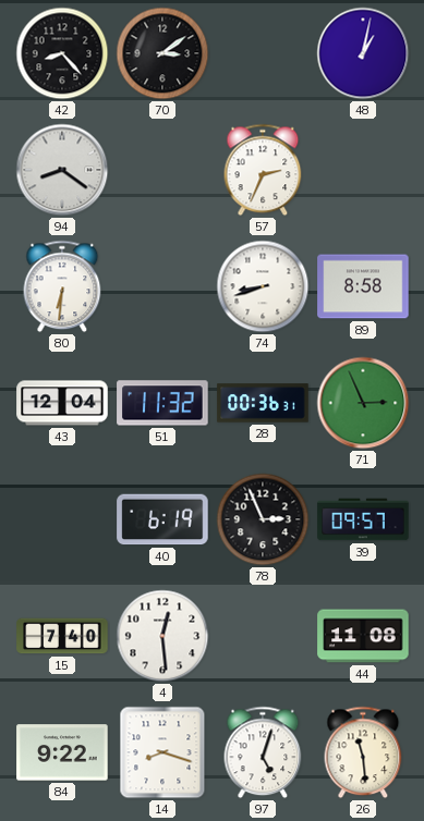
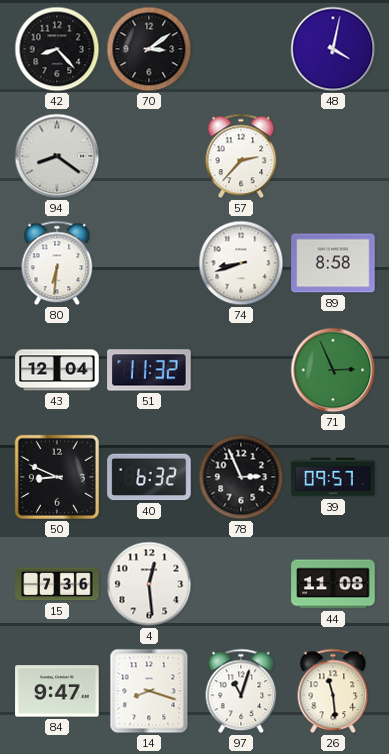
48: 1:02 -> 4:02
57: 2:34 -> 2:37
28: 00:36 -> none
50: none -> 8:49
40: 6:19 -> 6:32
15: 7:40 -> 7:36
84: 9:22 -> 9:47
97: 5:03 -> 11:03
